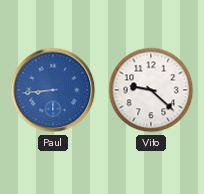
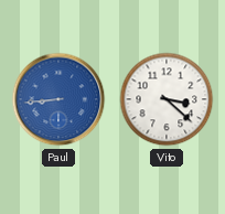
Vito: 9:22 -> 3:22
